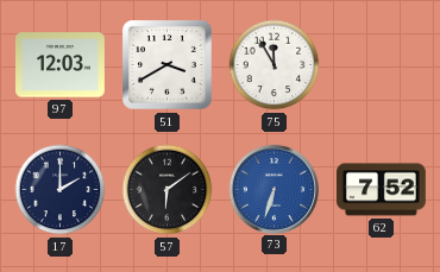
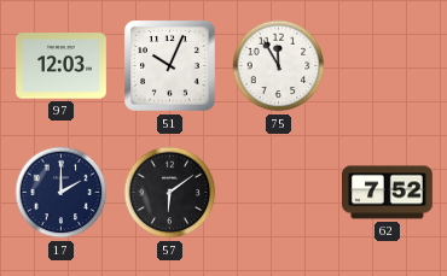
51: 3:40 -> 10:04
73: 6:33 -> none
